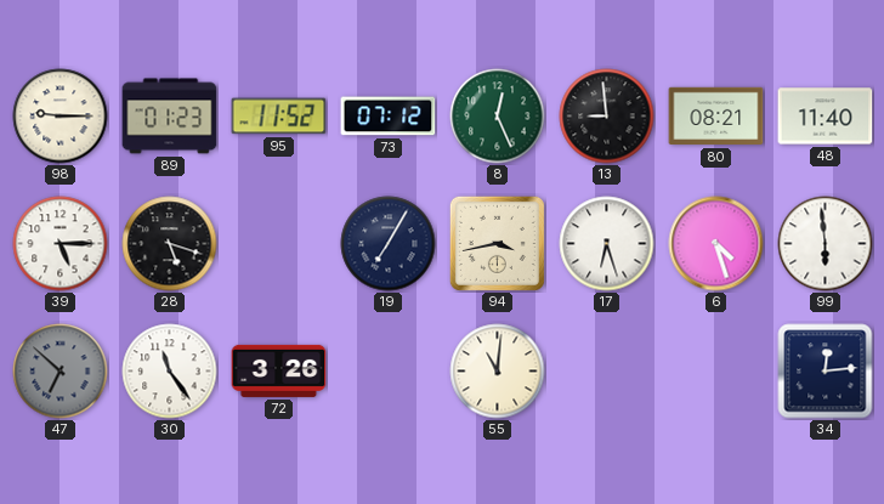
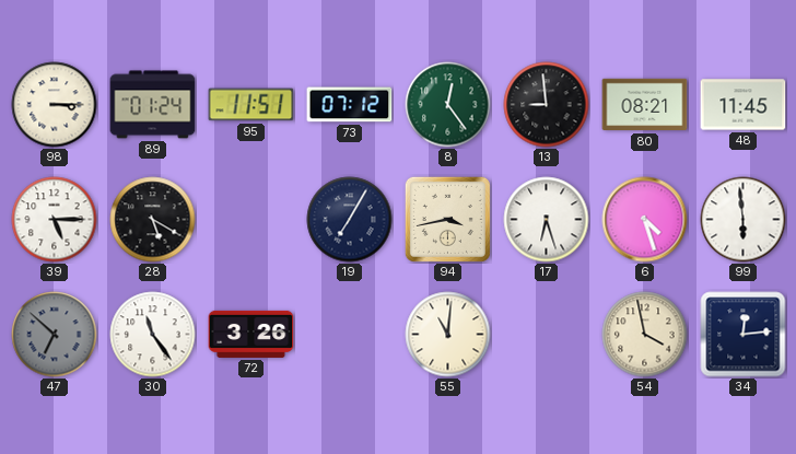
98: 9:15 -> 3:15
89: 01:23 -> 01:24
95: 11:52 -> 11:51
8: 12:26 -> 12:24
48: 11:40 -> 11:45
28: 5:18 -> 5:20
54: none -> 3:58
